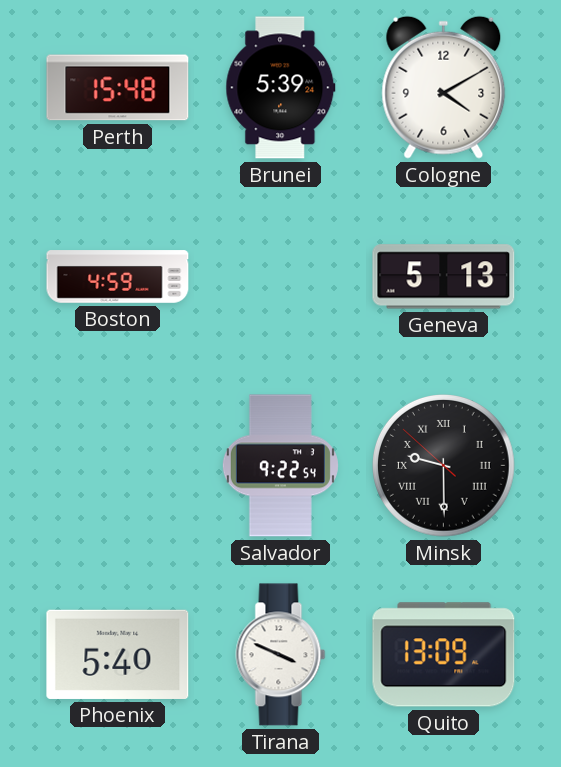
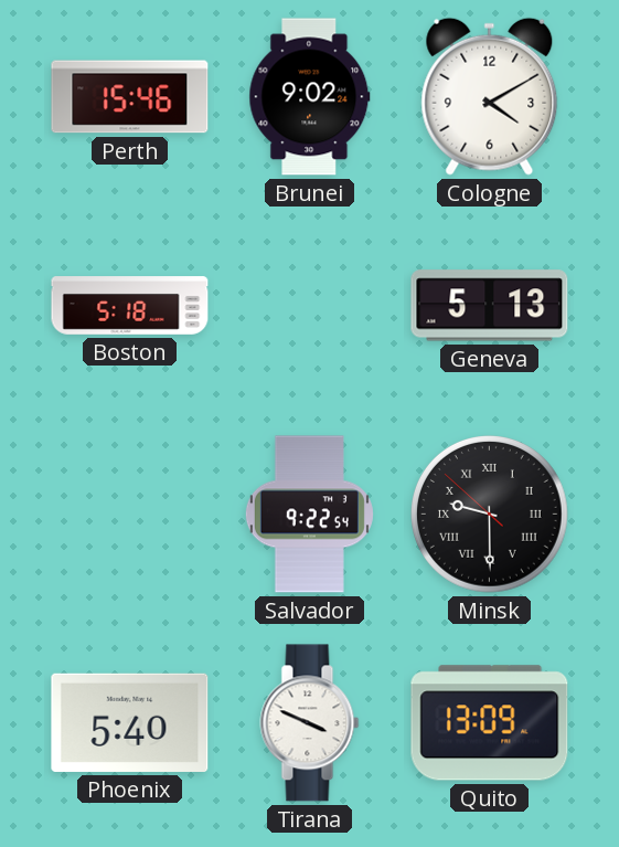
Perth: 15:48 -> 15:46
Brunei: 5:39 -> 9:02
Boston: 4:59 -> 5:18
